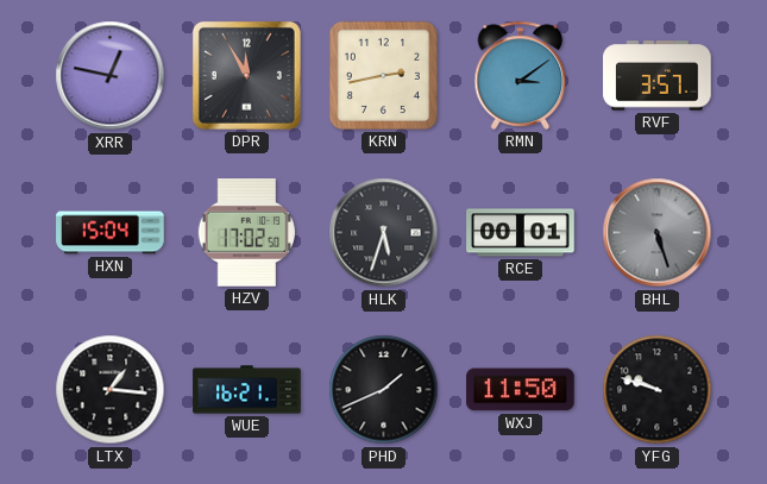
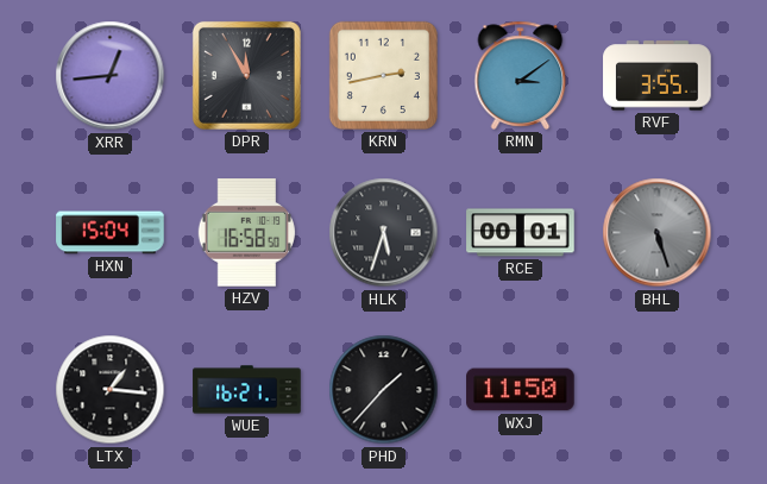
XRR: 12:47 -> 12:44
RVF: 3:57 -> 3:55
HZV: 17:02 -> 16:58
PHD: 1:41 -> 1:37
YFG: 9:48 -> none
